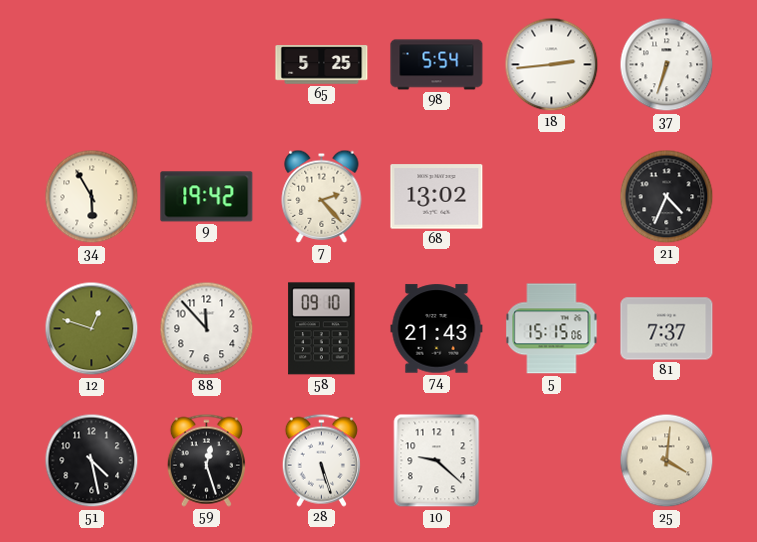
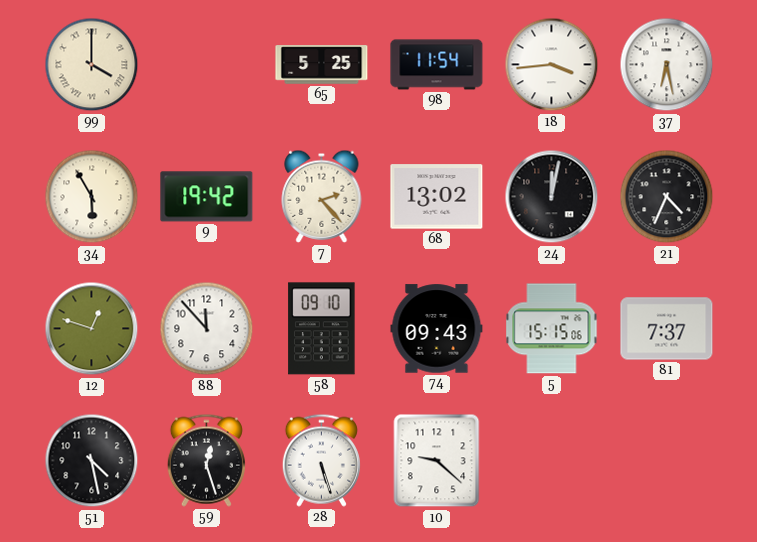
99: none -> 4:00
98: 5:54 -> 11:54
18: 2:44 -> 3:44
37: 6:33 -> 6:28
24: none -> 12:02
74: 21:43 -> 09:43
25: 4:01 -> none
